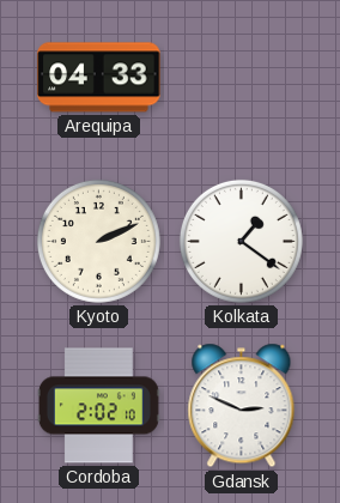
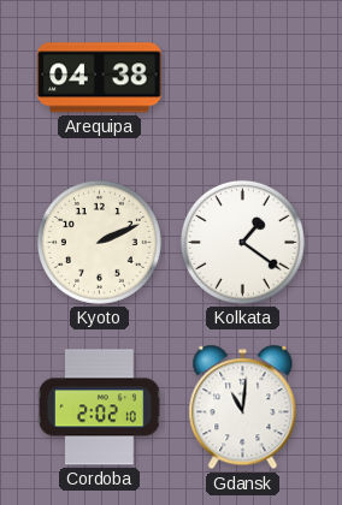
Arequipa: 04:33 -> 04:38
Gdansk: 2:49 -> 11:01
